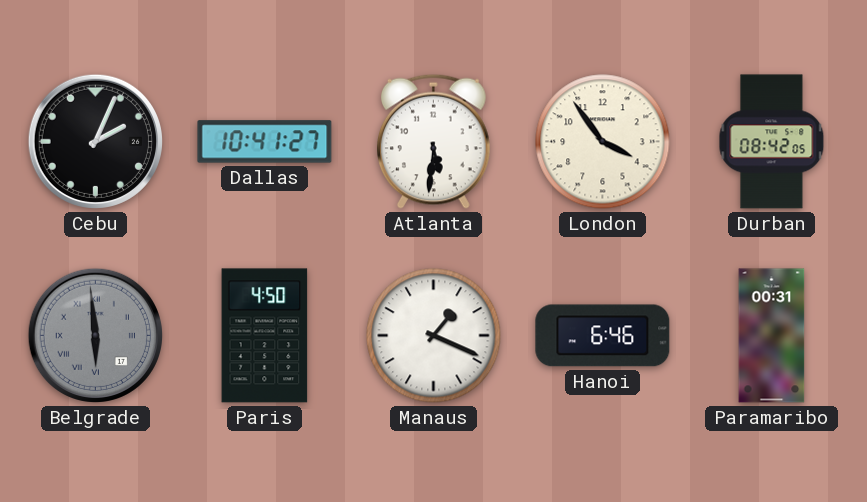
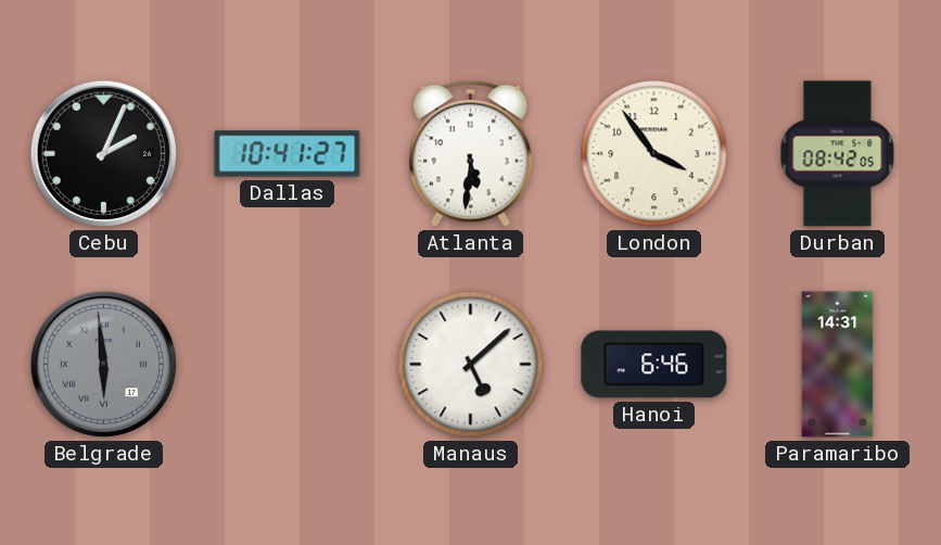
Paris: 4:50 -> none
Manaus: 1:19 -> 5:08
Paramaribo: 00:31 -> 14:31
